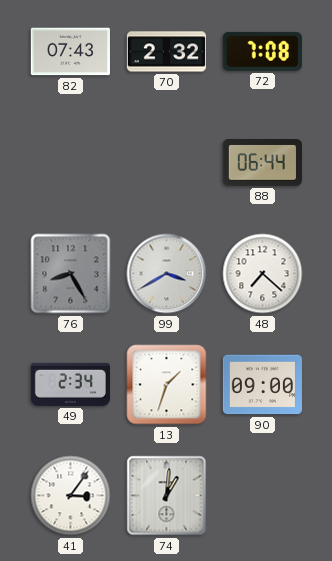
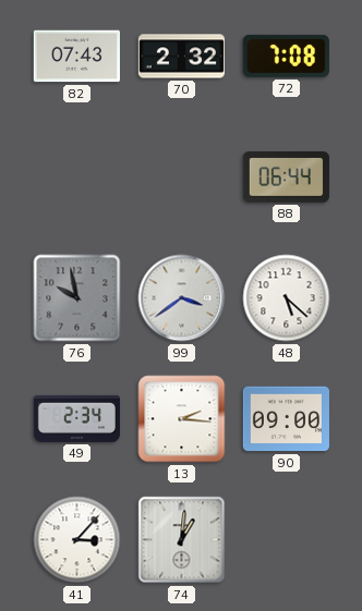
76: 8:25 -> 9:58
99: 3:40 -> 3:39
48: 7:22 -> 5:22
13: 1:33 -> 2:16
41: 3:06 -> 3:07
